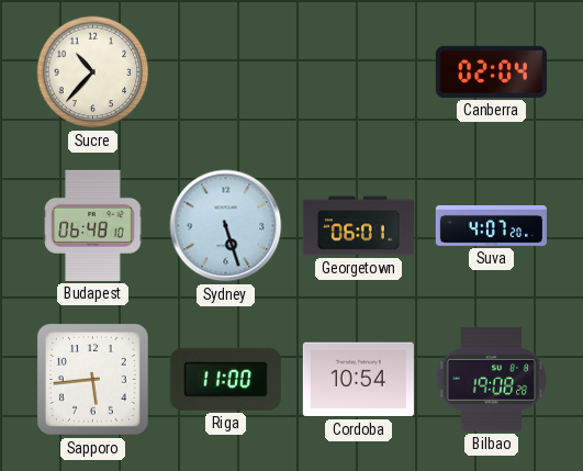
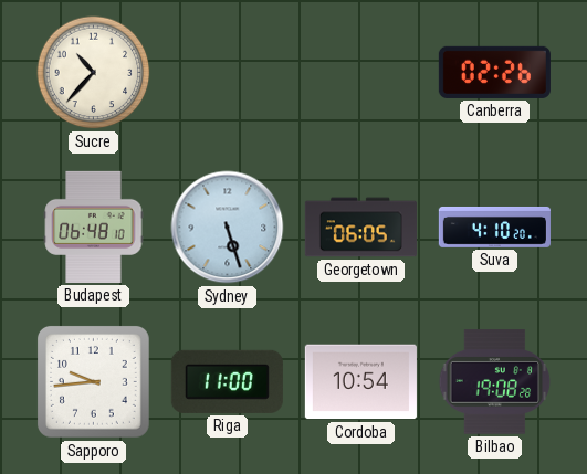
Canberra: 02:04 -> 02:26
Georgetown: 06:01 -> 06:05
Suva: 4:07 -> 4:10
Sapporo: 5:44 -> 9:44
